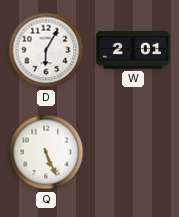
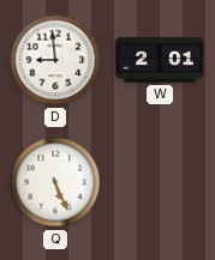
D: 6:05 -> 8:59
